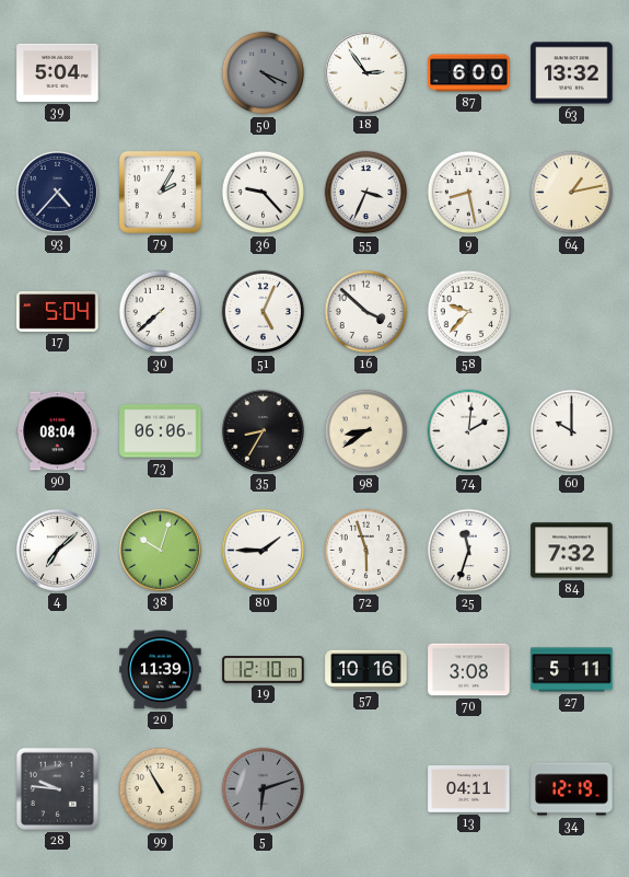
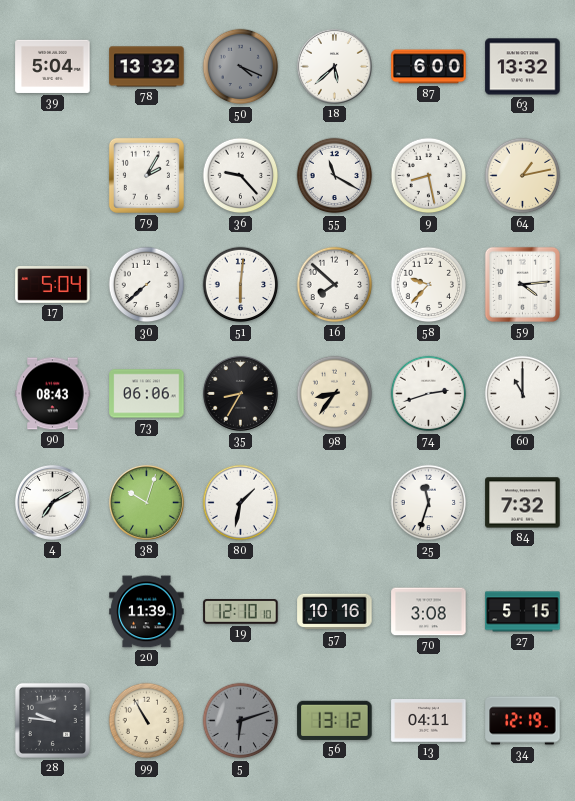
78: none -> 13:32
18: 2:54 -> 5:38
93: 4:37 -> none
55: 3:34 -> 11:20
51: 5:04 -> 6:01
16: 3:52 -> 7:52
59: none -> 4:14
90: 08:04 -> 08:43
98: 8:39 -> 8:36
74: 2:01 -> 2:42
60: 10:00 -> 11:00
4: 7:08 -> 7:10
80: 1:45 -> 1:32
72: 5:57 -> none
27: 5:11 -> 5:15
56: none -> 13:12
